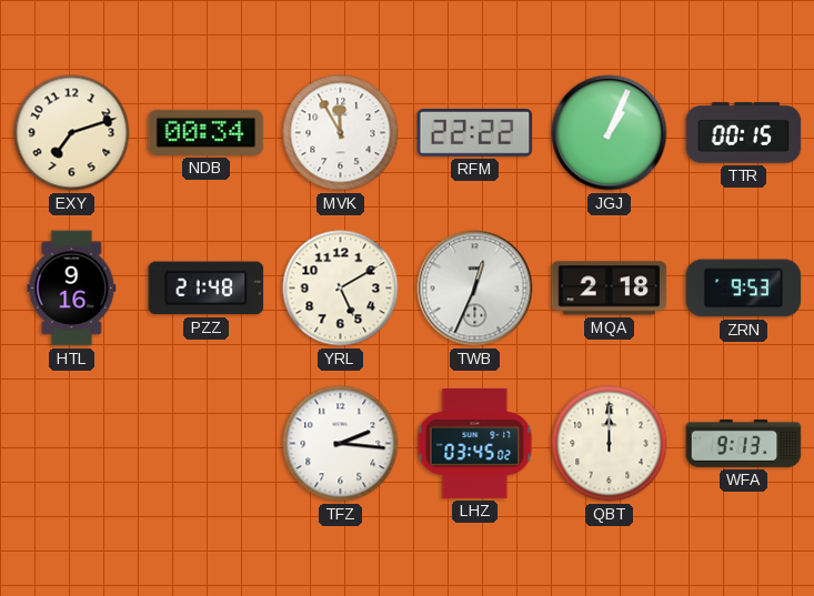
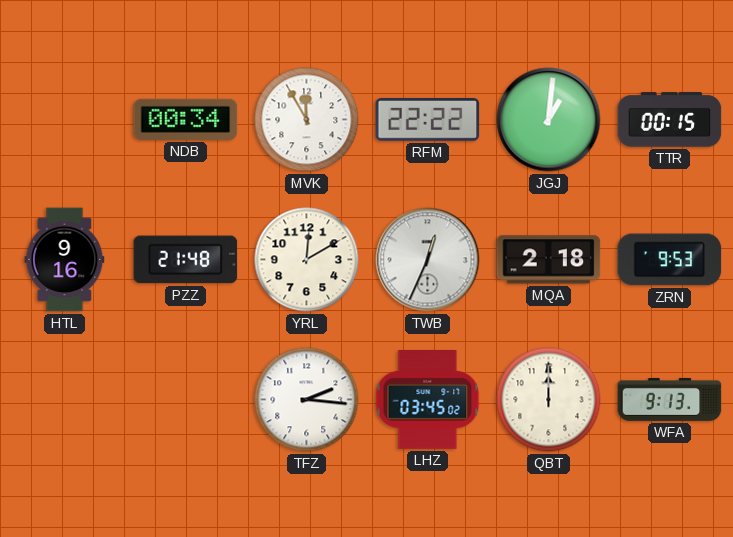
EXY: 7:12 -> none
JGJ: 1:04 -> 1:01
YRL: 5:10 -> 12:10
